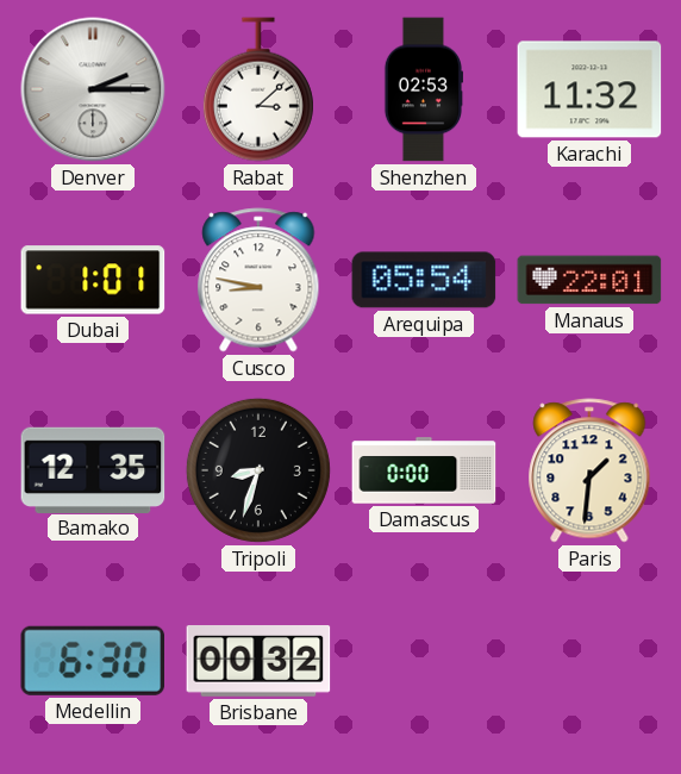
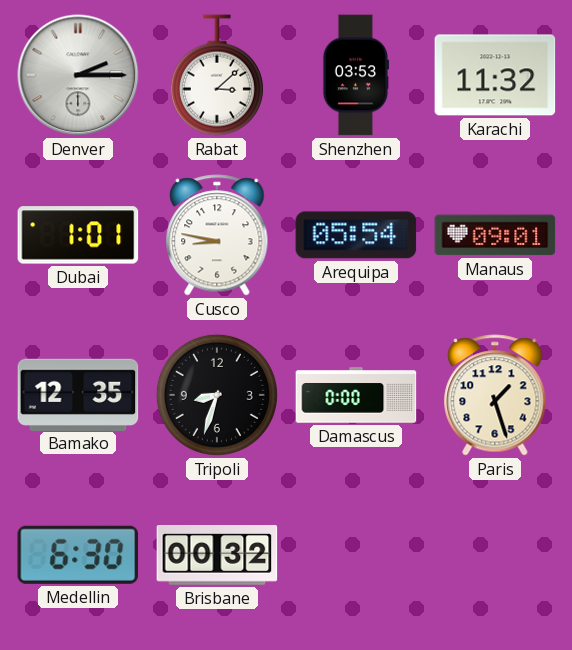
Shenzhen: 02:53 -> 03:53
Manaus: 22:01 -> 09:01
Paris: 1:31 -> 1:27
